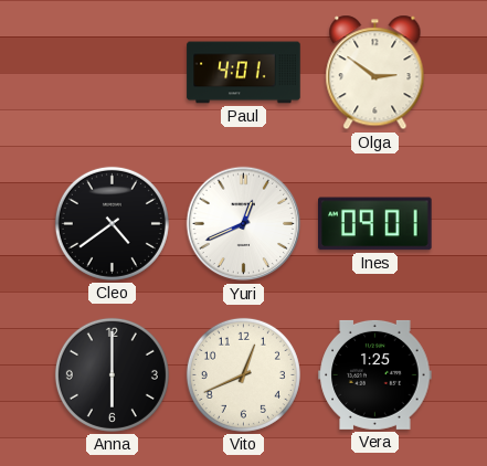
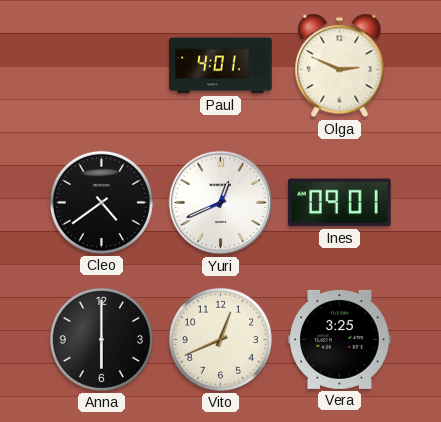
Olga: 2:51 -> 2:49
Vera: 1:25 -> 3:25
